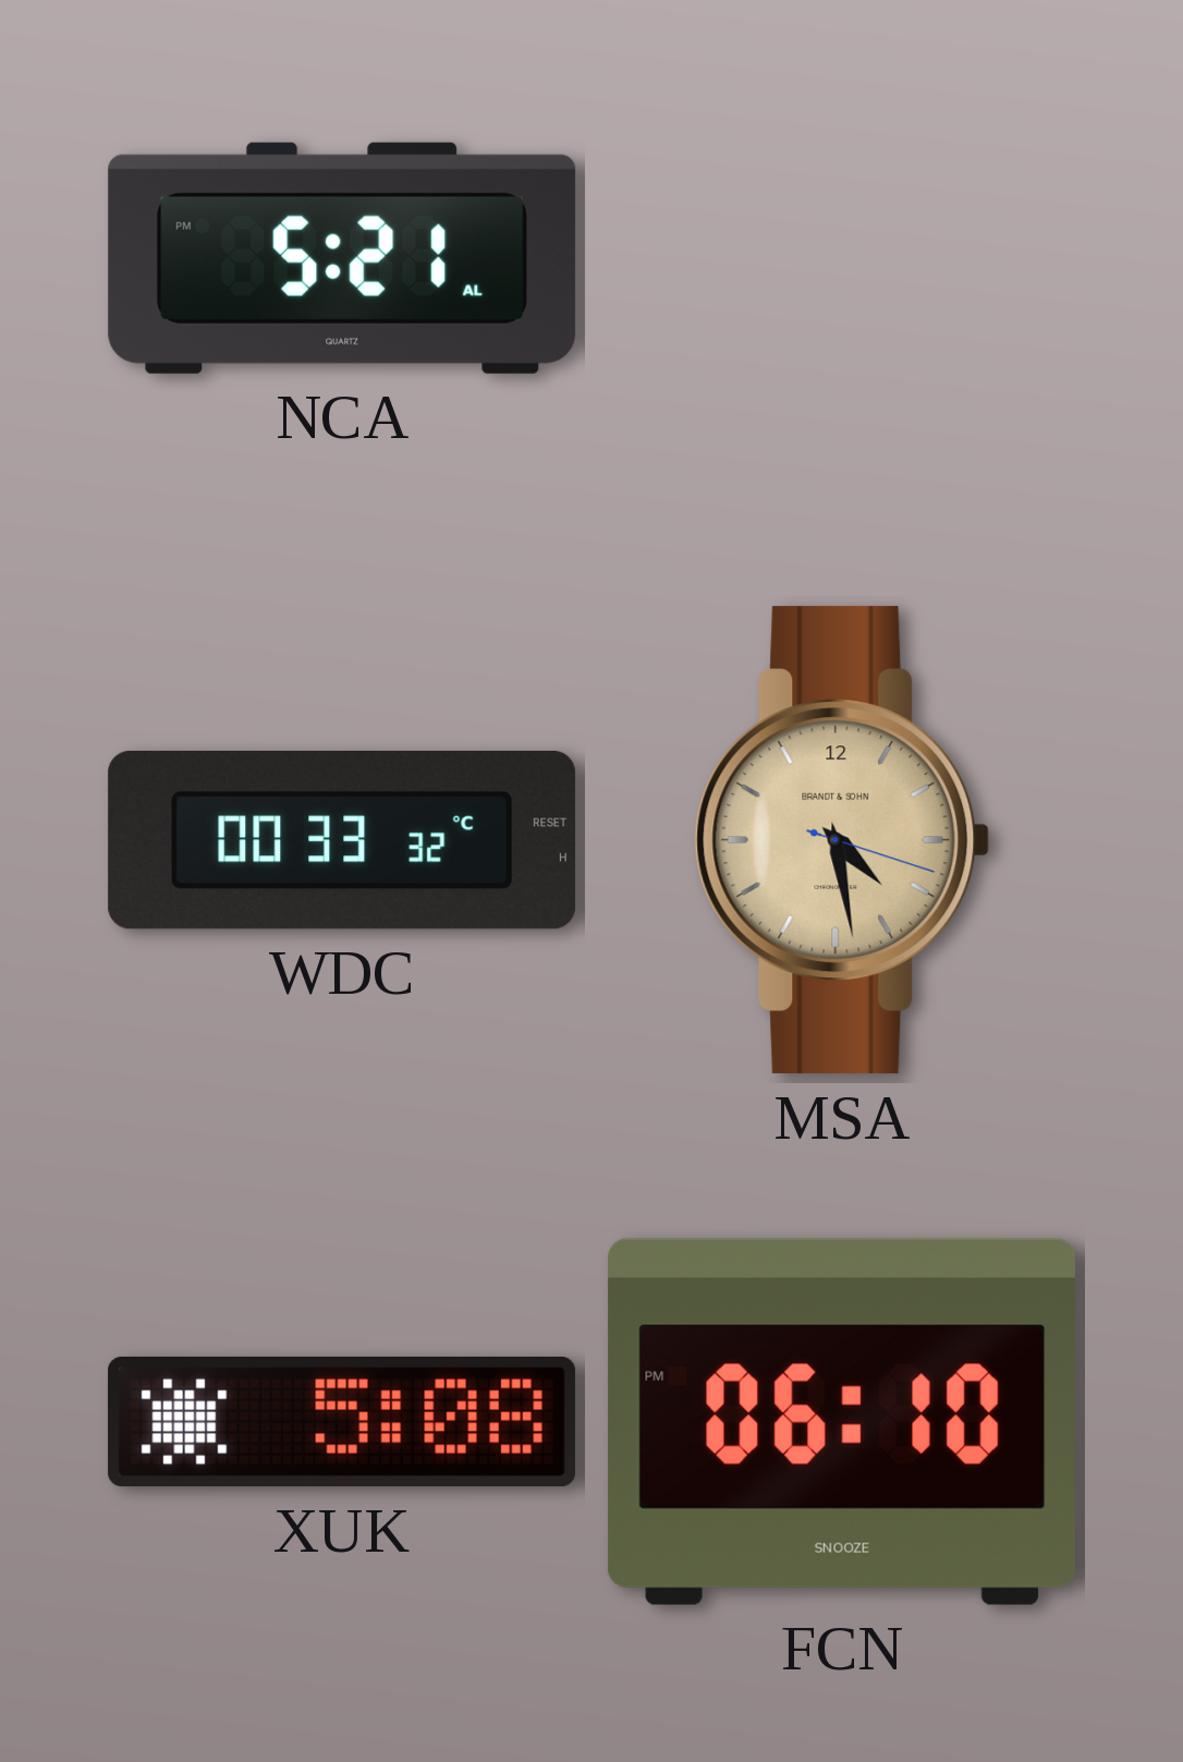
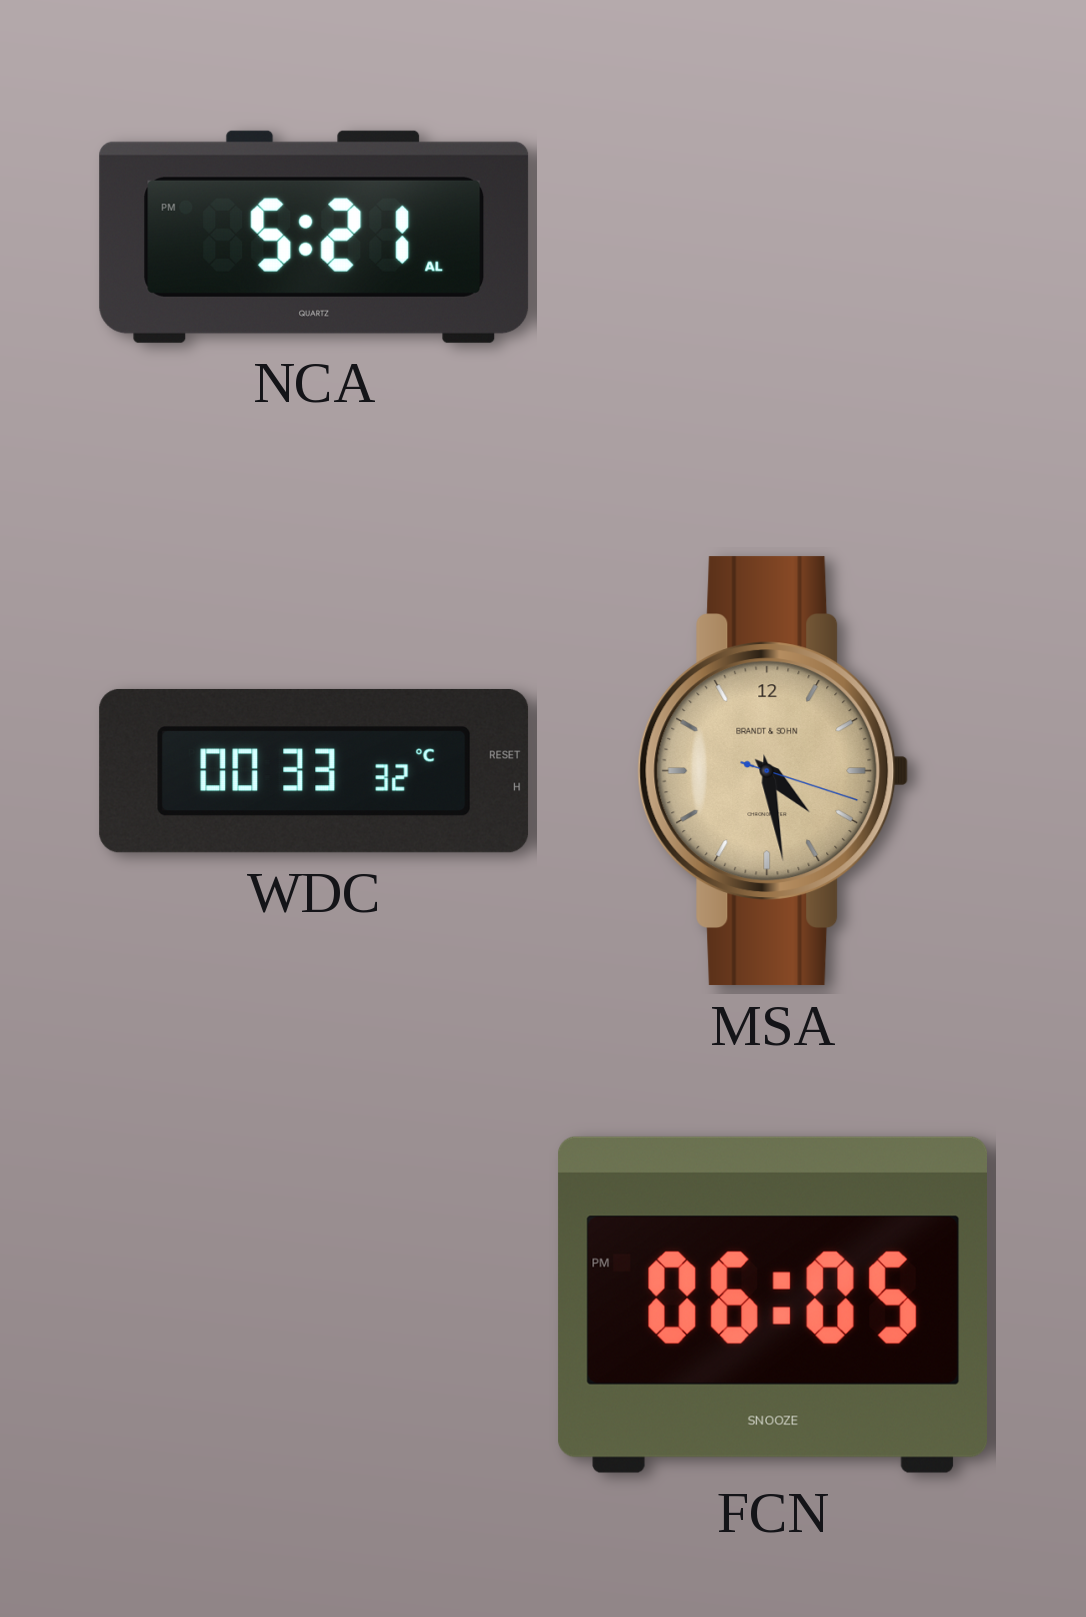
XUK: 5:08 -> none
FCN: 06:10 -> 06:05
